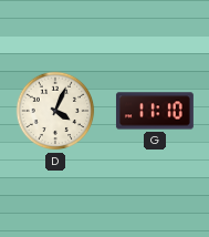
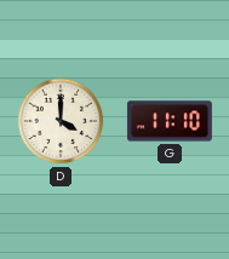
D: 4:04 -> 4:00
